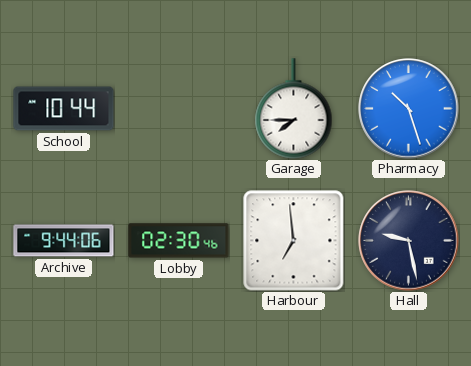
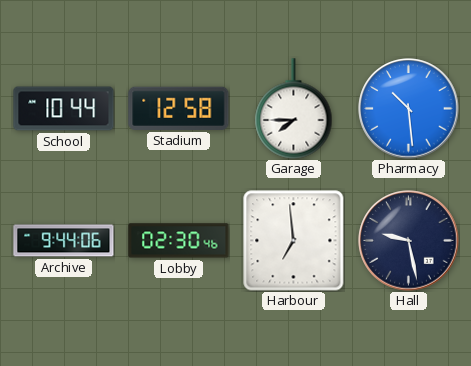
Stadium: none -> 12:58
Pharmacy: 10:27 -> 10:29
